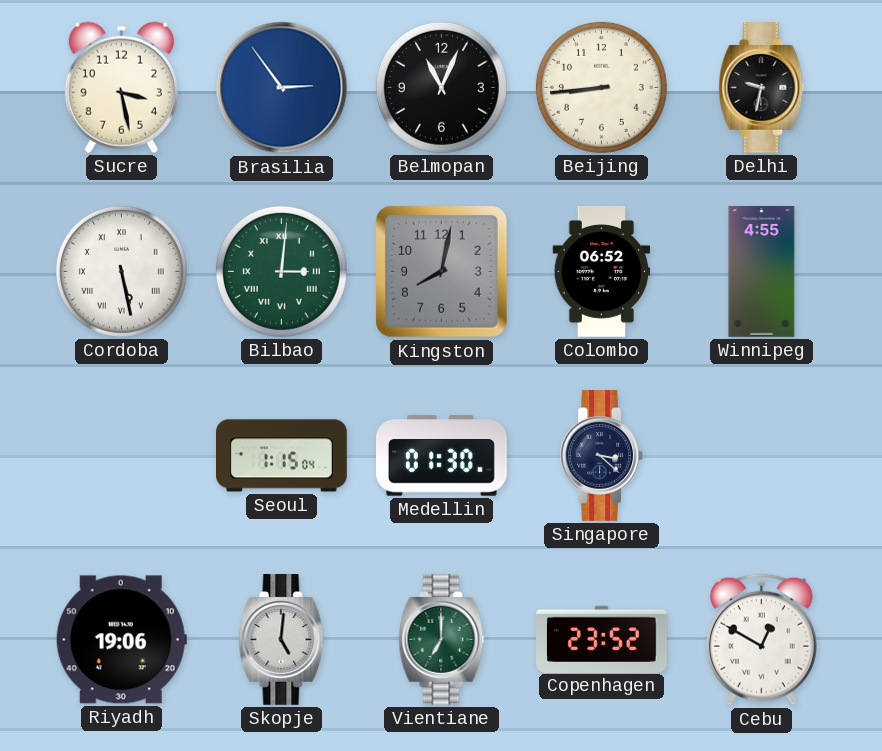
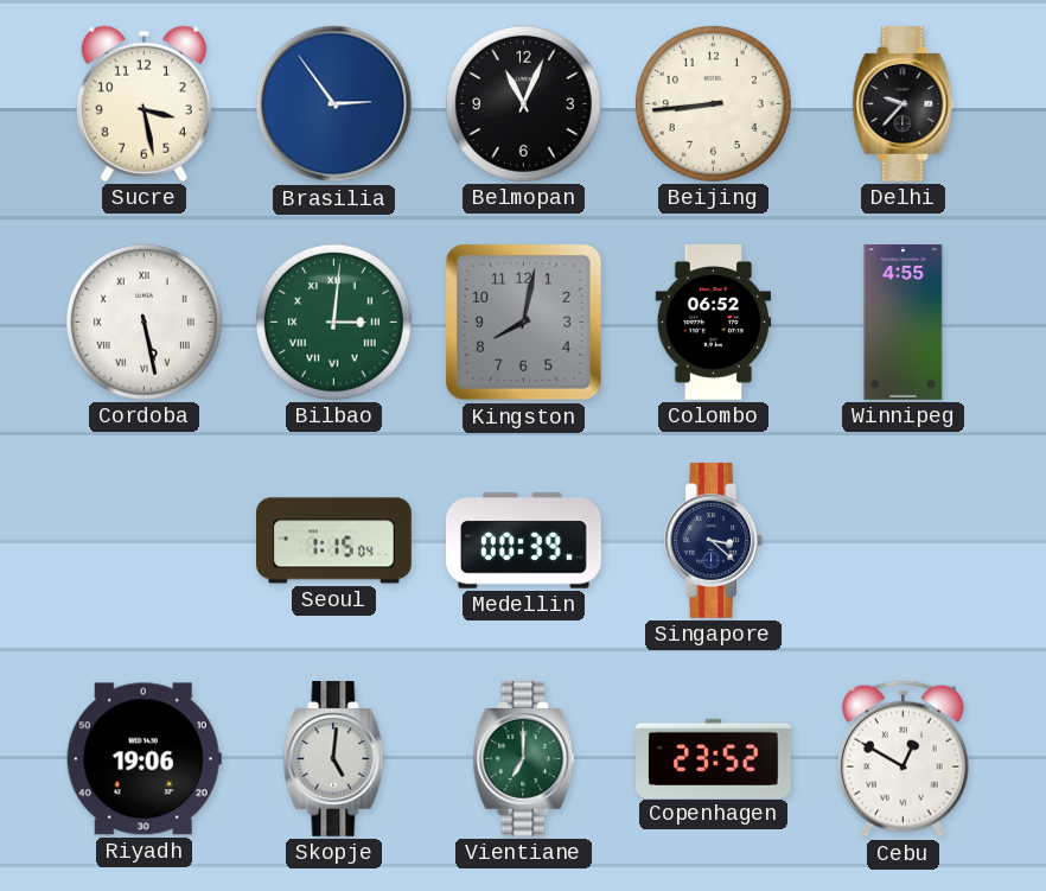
Delhi: 9:32 -> 9:37
Medellin: 01:30 -> 00:39
